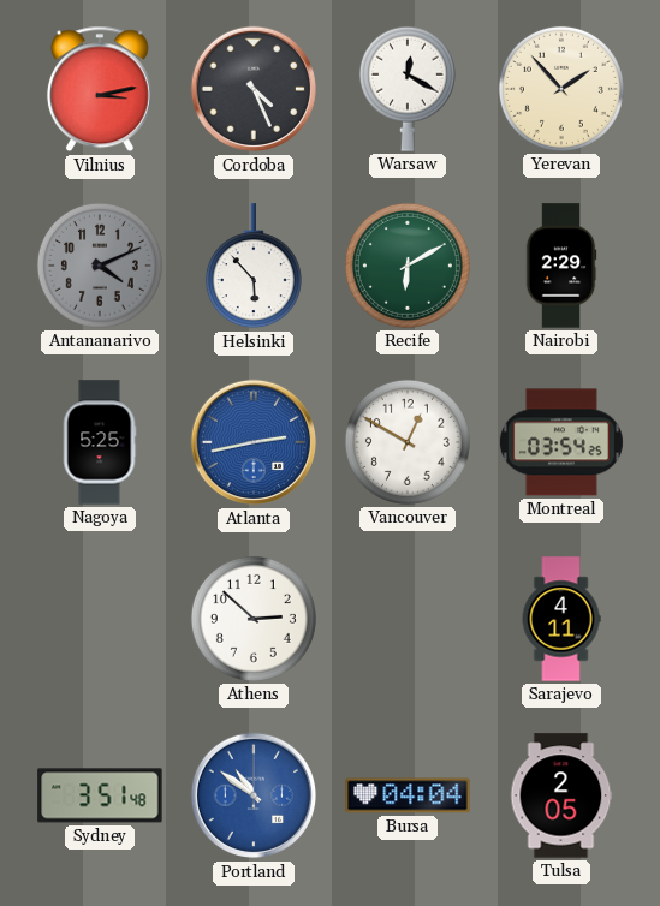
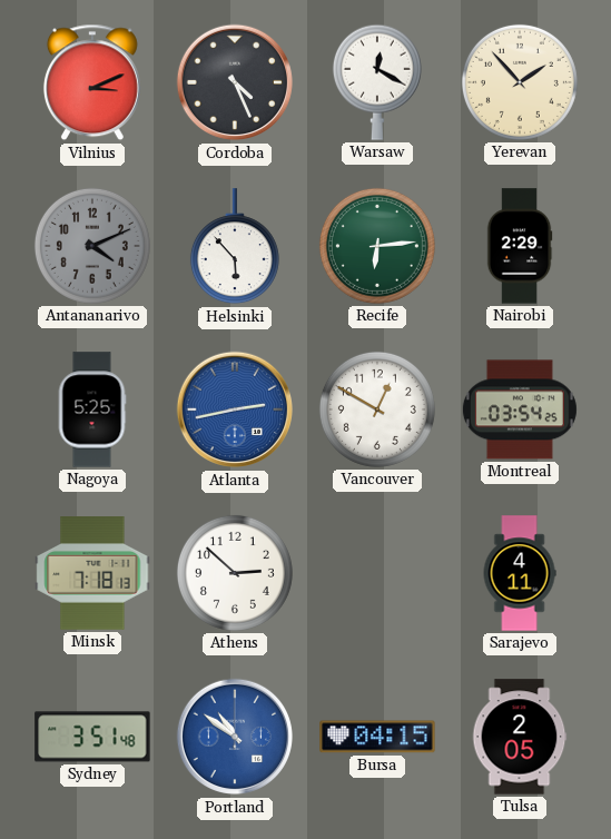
Vilnius: 3:13 -> 3:11
Recife: 6:10 -> 6:14
Minsk: none -> 7:18
Bursa: 04:04 -> 04:15
